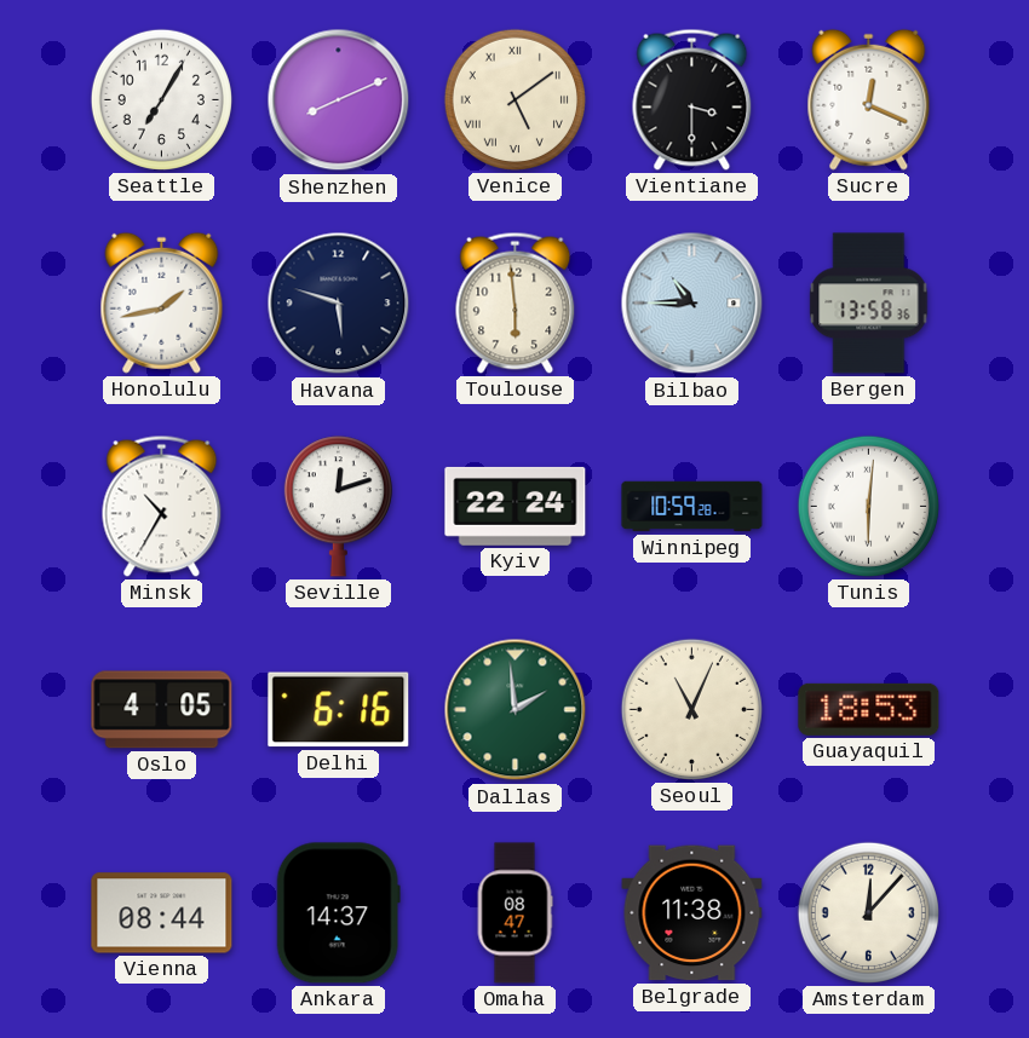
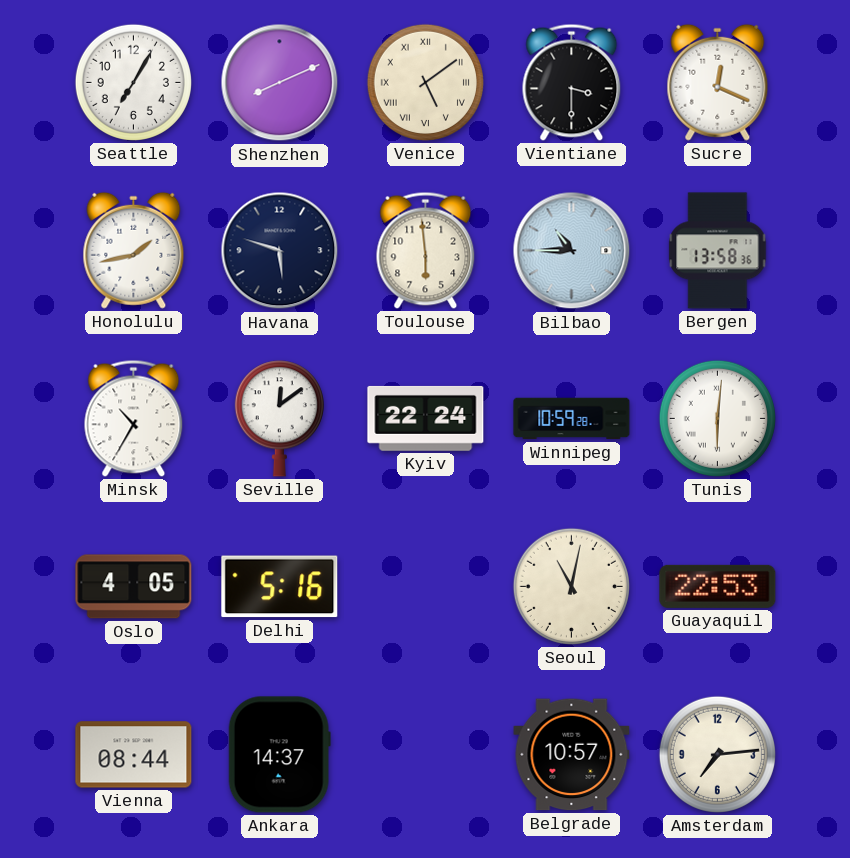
Seville: 12:12 -> 12:09
Delhi: 6:16 -> 5:16
Dallas: 1:59 -> none
Seoul: 11:04 -> 11:02
Guayaquil: 18:53 -> 22:53
Omaha: 08:47 -> none
Belgrade: 11:38 -> 10:57
Amsterdam: 12:07 -> 7:14
